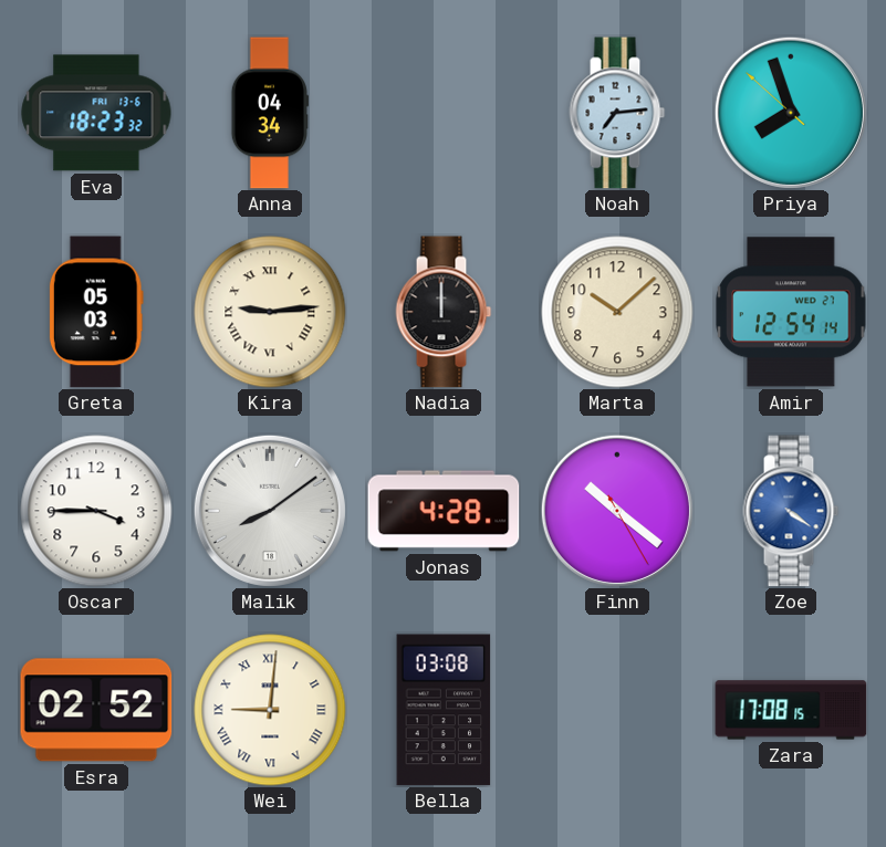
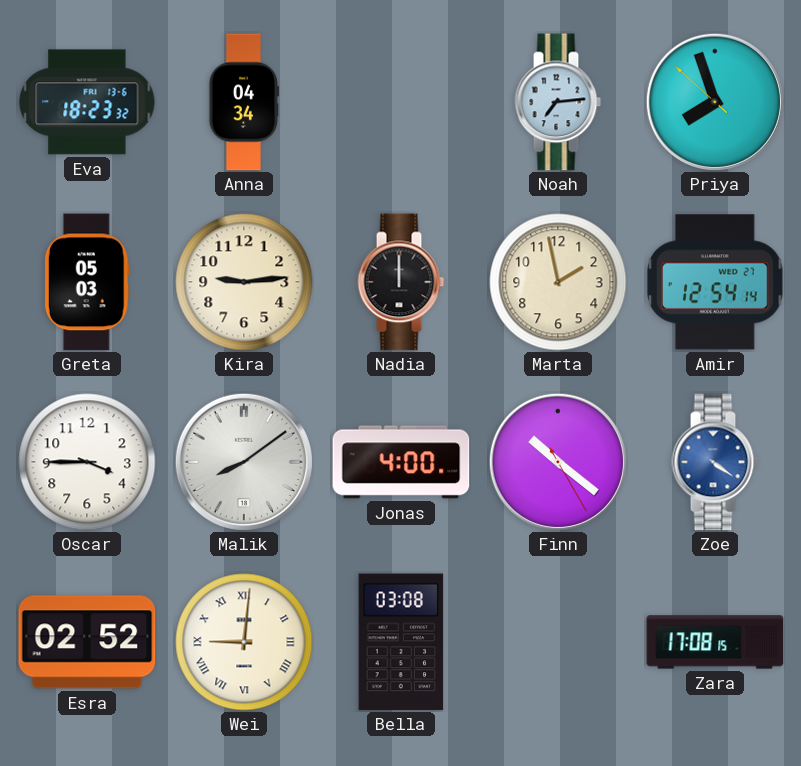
Kira numerals: Roman -> Arabic
Marta: 10:08 -> 1:58
Jonas: 4:28 -> 4:00
